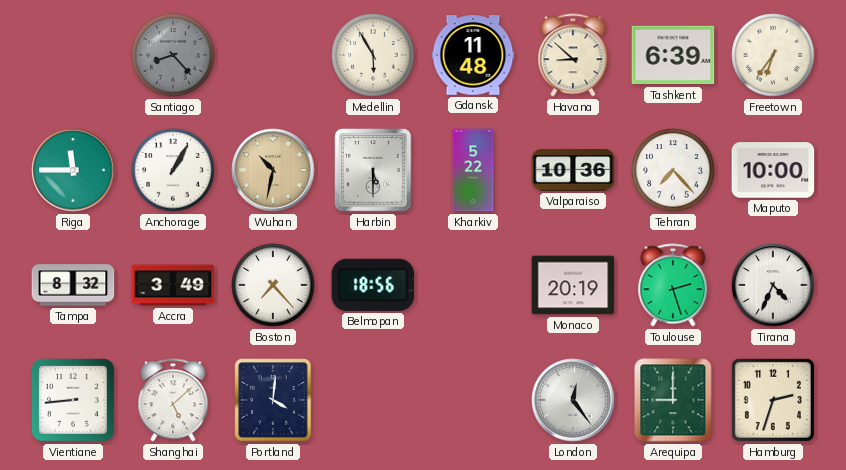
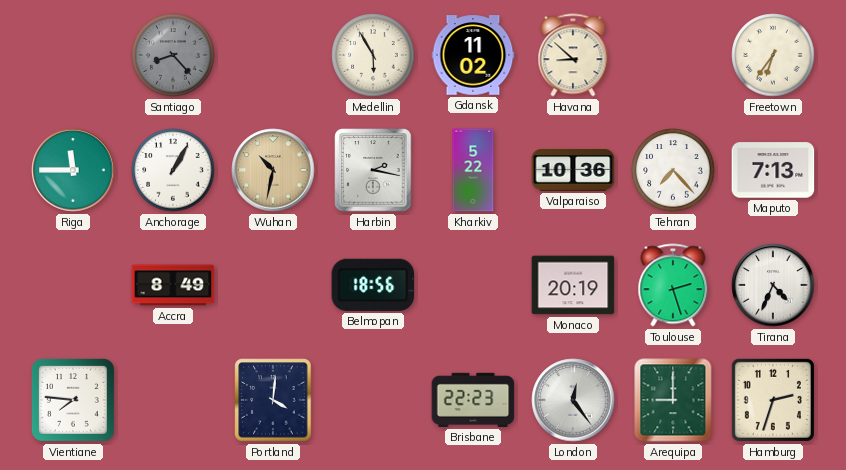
Gdansk: 11:48 -> 11:02
Tashkent: 6:39 -> none
Harbin: 5:30 -> 2:17
Maputo: 10:00 -> 7:13
Tampa: 8:32 -> none
Accra: 3:49 -> 8:49
Boston: 7:23 -> none
Vientiane: 8:44 -> 7:46
Shanghai: 5:08 -> none
Brisbane: none -> 22:23
